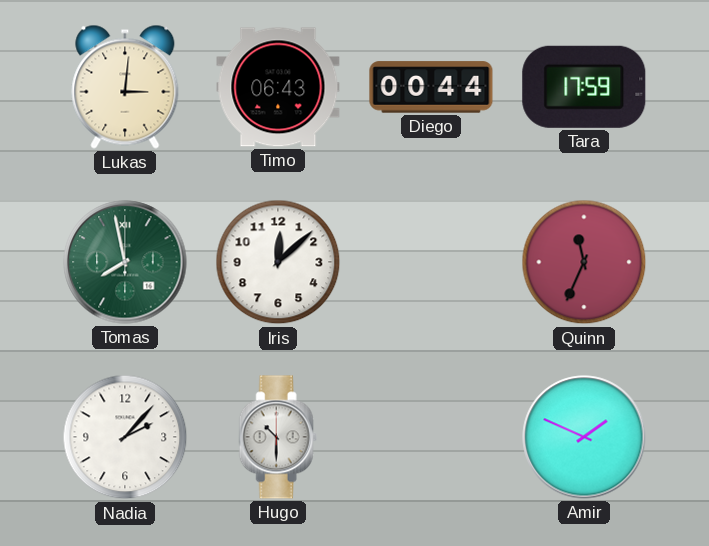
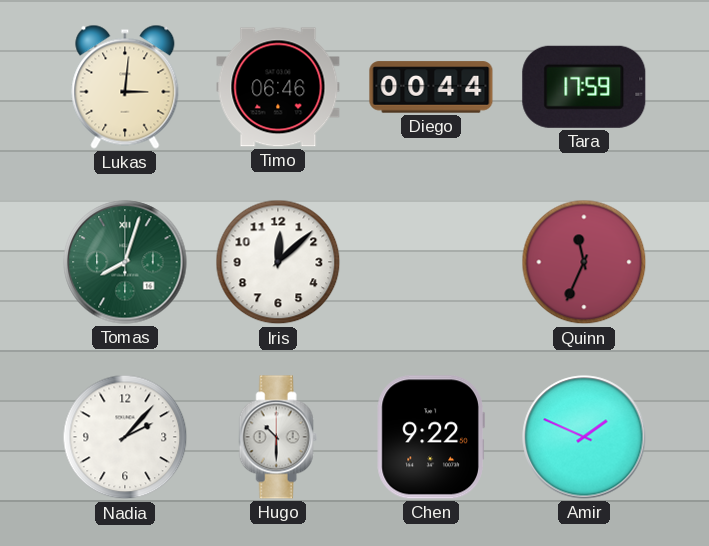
Timo: 06:43 -> 06:46
Tomas: 7:58 -> 8:03
Chen: none -> 9:22
